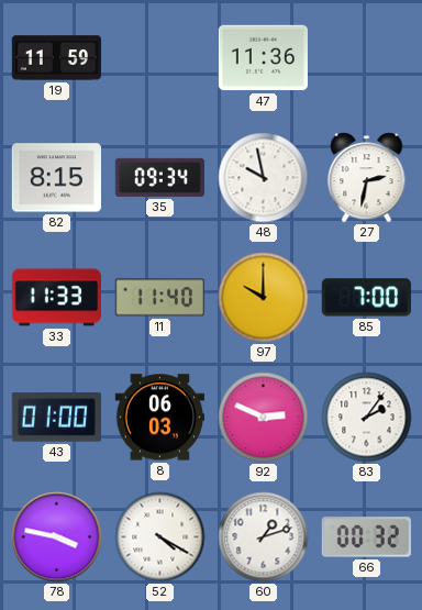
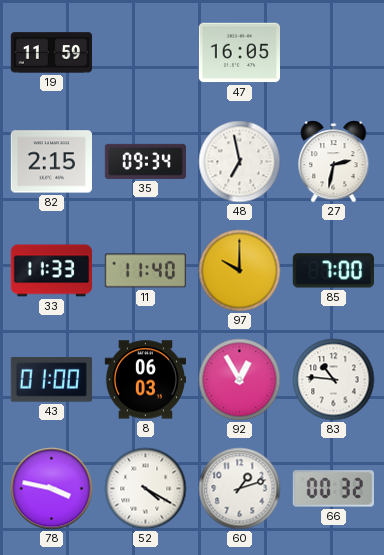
47: 11:36 -> 16:05
82: 8:15 -> 2:15
48: 9:58 -> 6:58
92: 2:49 -> 12:55
83: 2:06 -> 10:46
